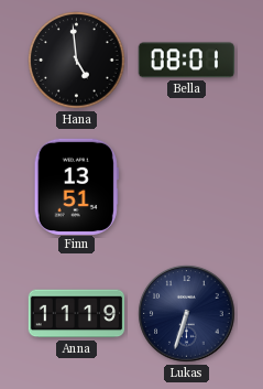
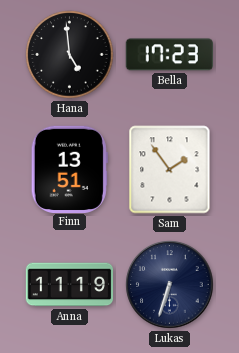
Bella: 08:01 -> 17:23
Sam: none -> 1:54
